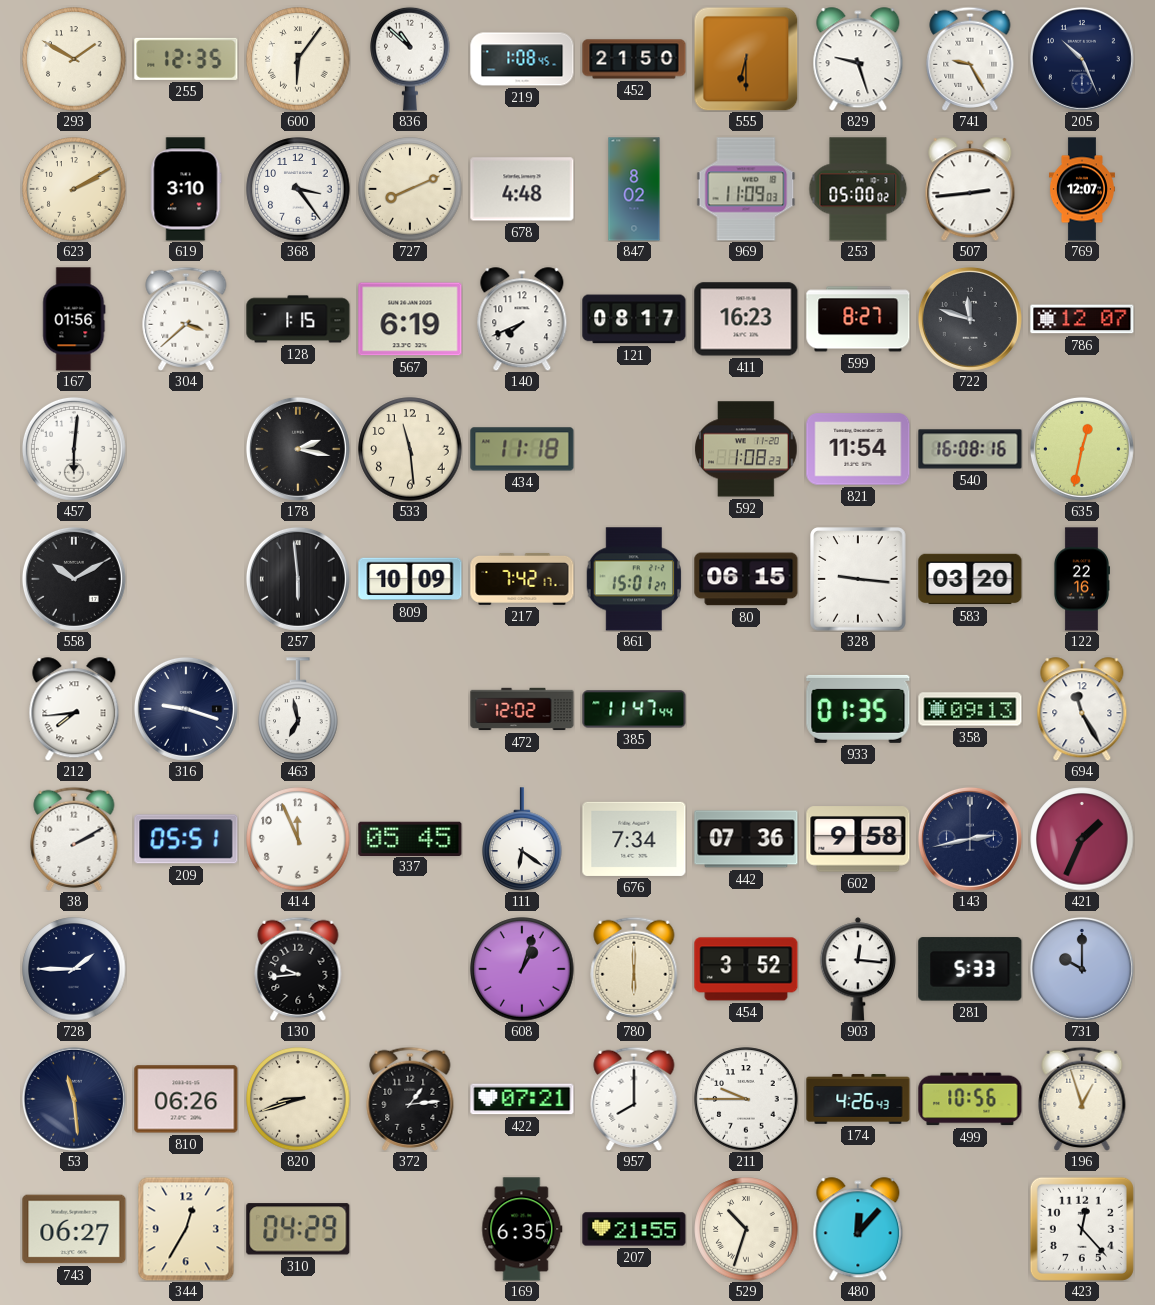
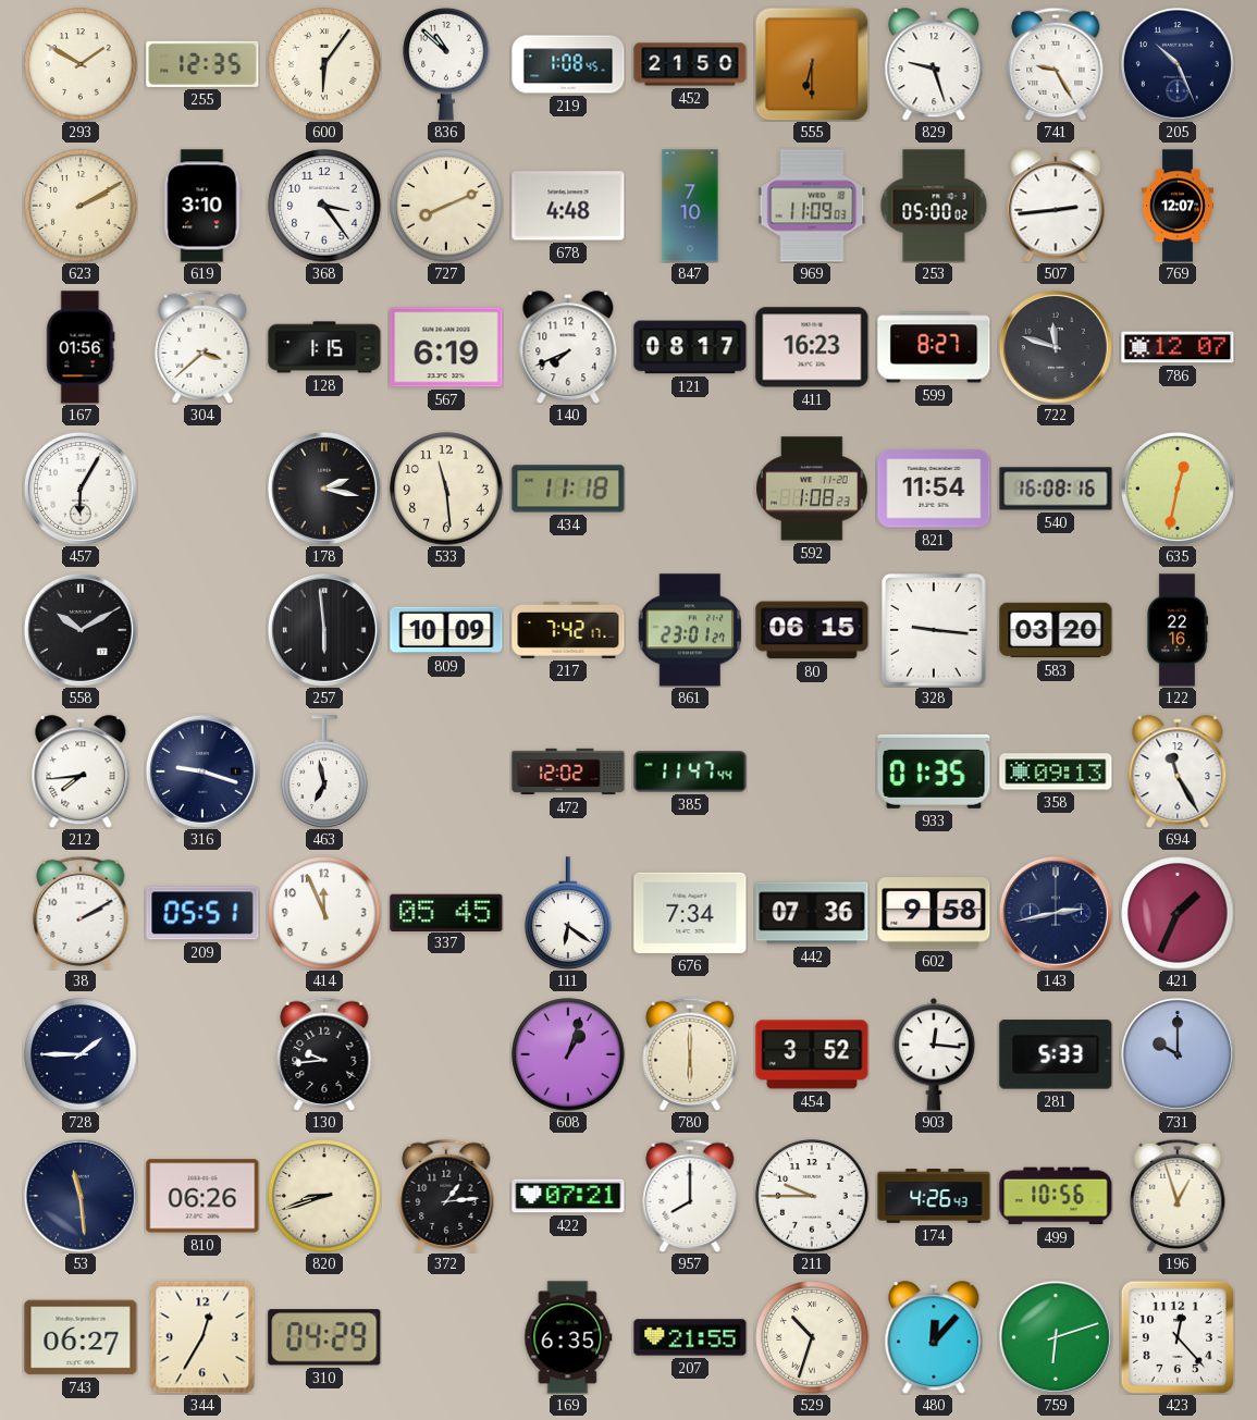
847: 8:02 -> 7:10
457: 6:01 -> 6:05
861: 15:01 -> 23:01
759: none -> 6:12
